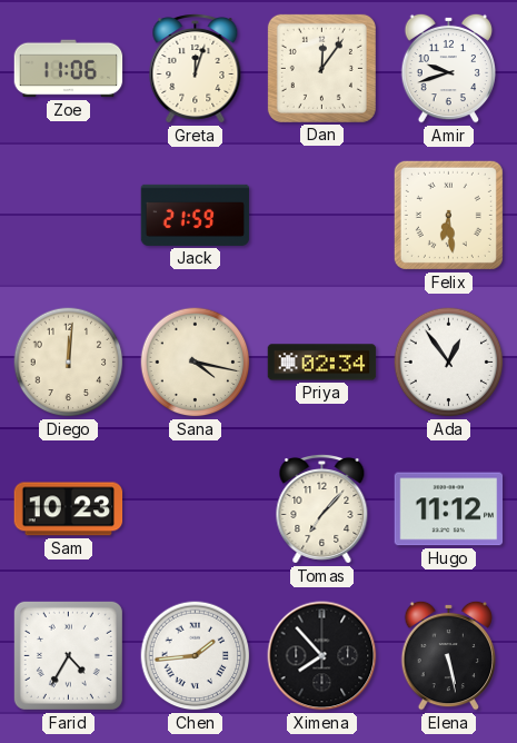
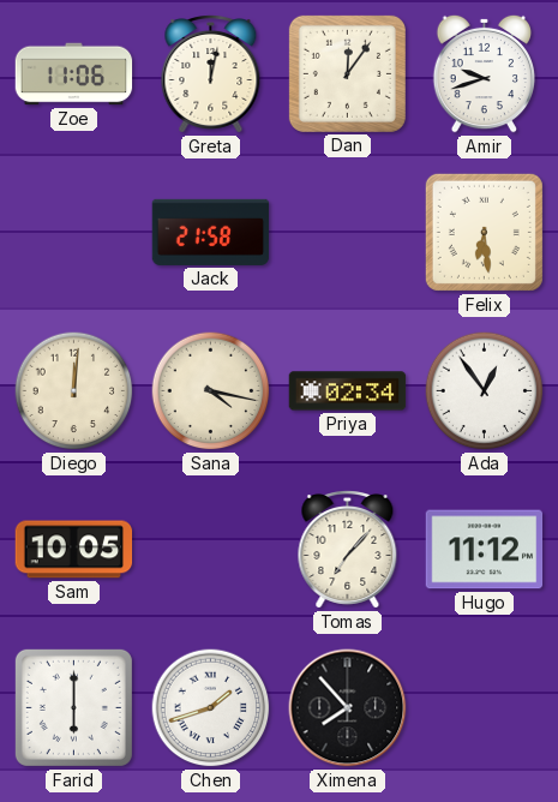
Greta: 12:03 -> 12:02
Jack: 21:59 -> 21:58
Sam: 10:23 -> 10:05
Farid: 4:35 -> 6:00
Chen: 1:44 -> 1:42
Elena: 5:28 -> none
